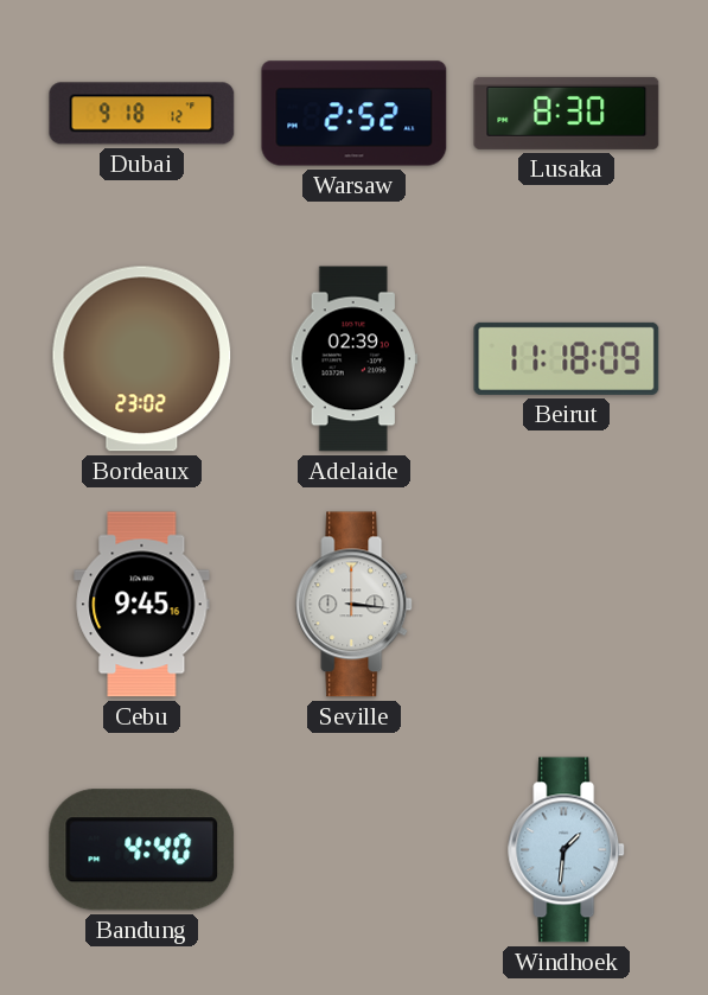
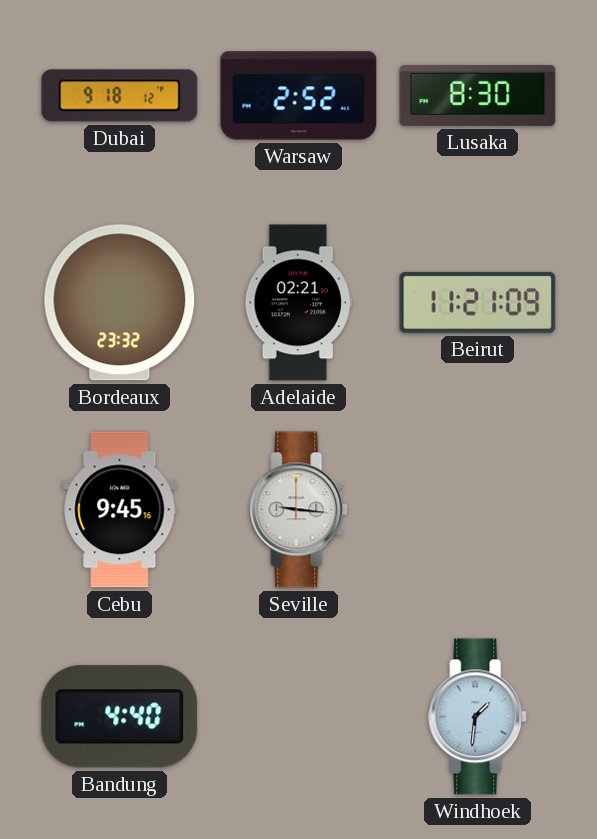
Bordeaux: 23:02 -> 23:32
Adelaide: 02:39 -> 02:21
Beirut: 11:18 -> 11:21
Seville: 3:16 -> 9:16
